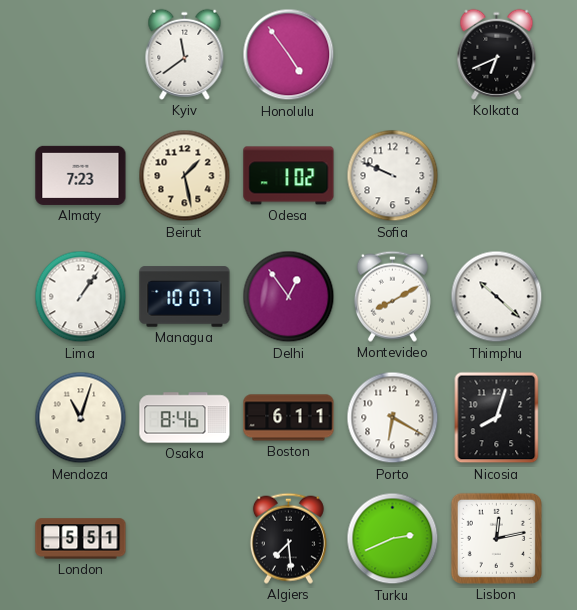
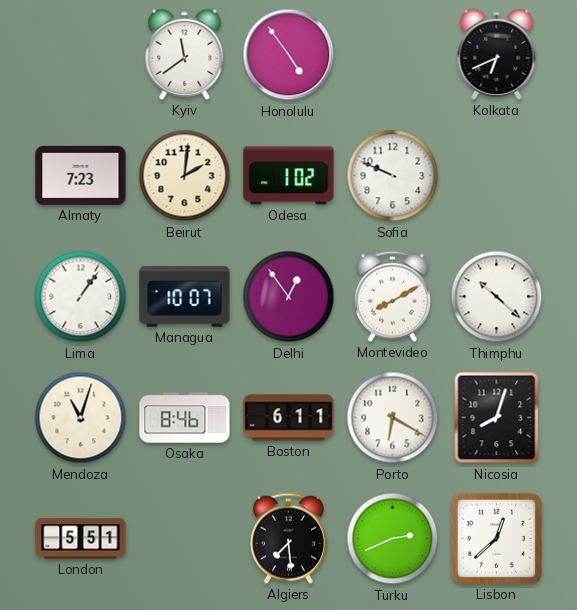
Beirut: 1:28 -> 2:01
Lisbon: 12:13 -> 12:38
